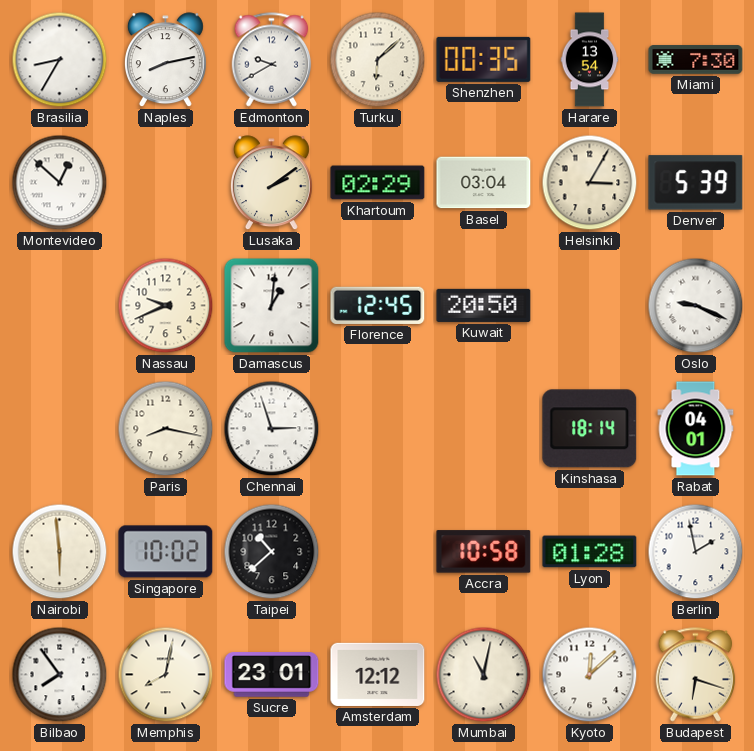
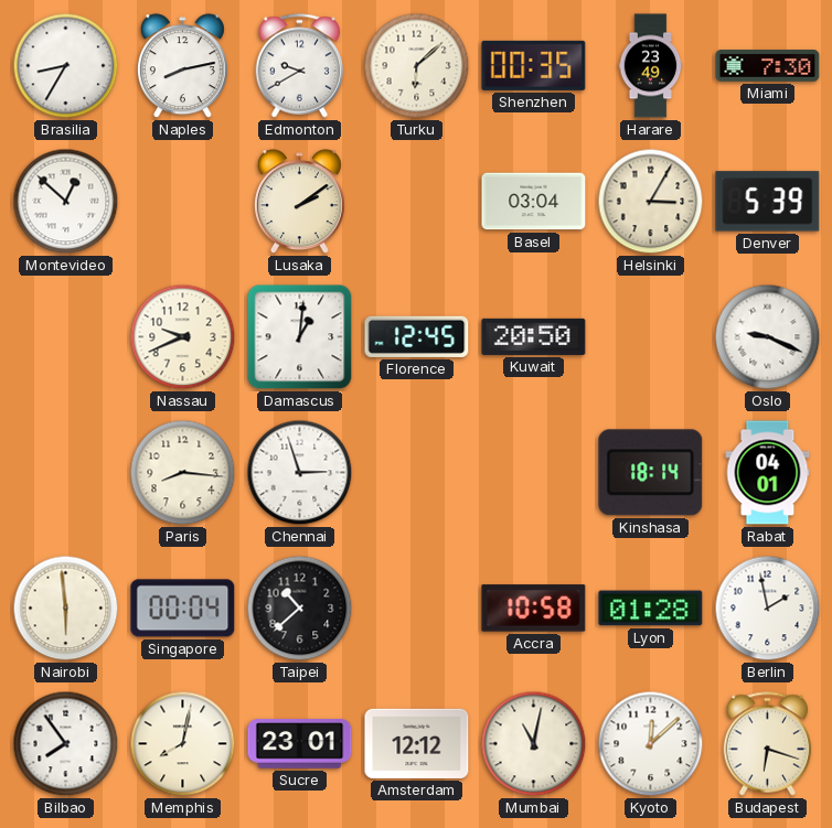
Harare: 13:54 -> 23:49
Khartoum: 02:29 -> none
Paris: 8:17 -> 8:16
Singapore: 10:02 -> 00:04
